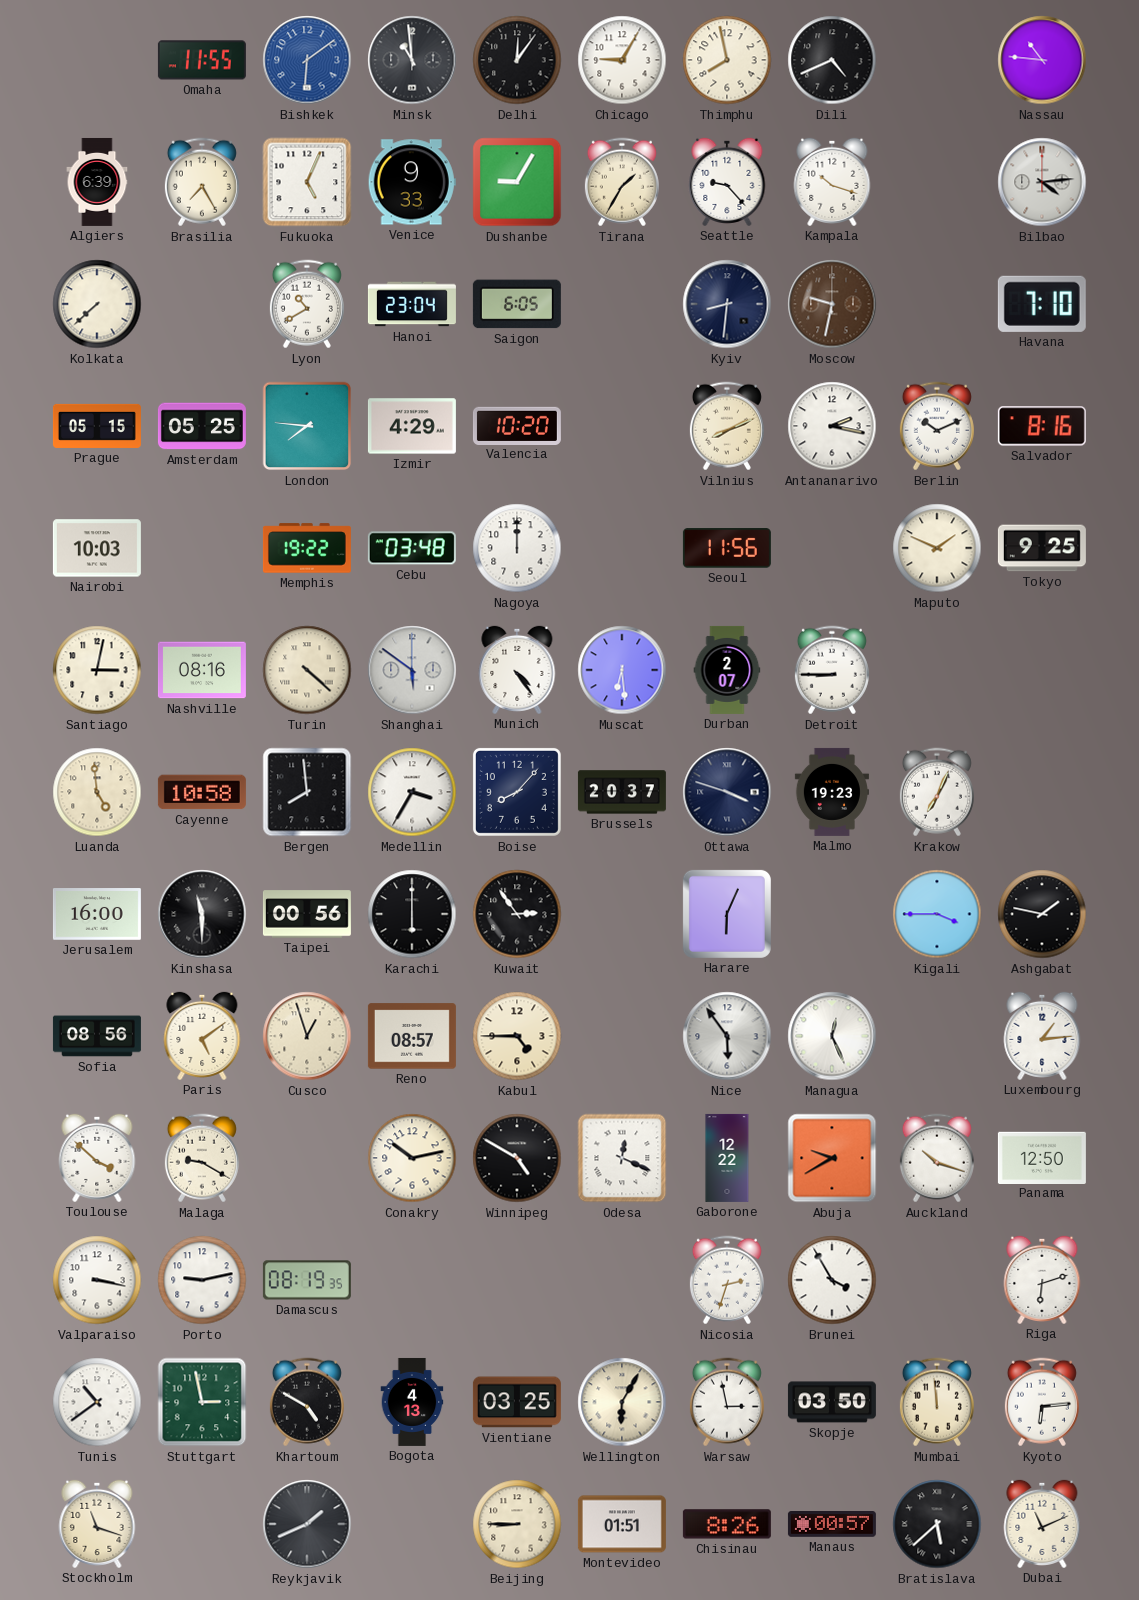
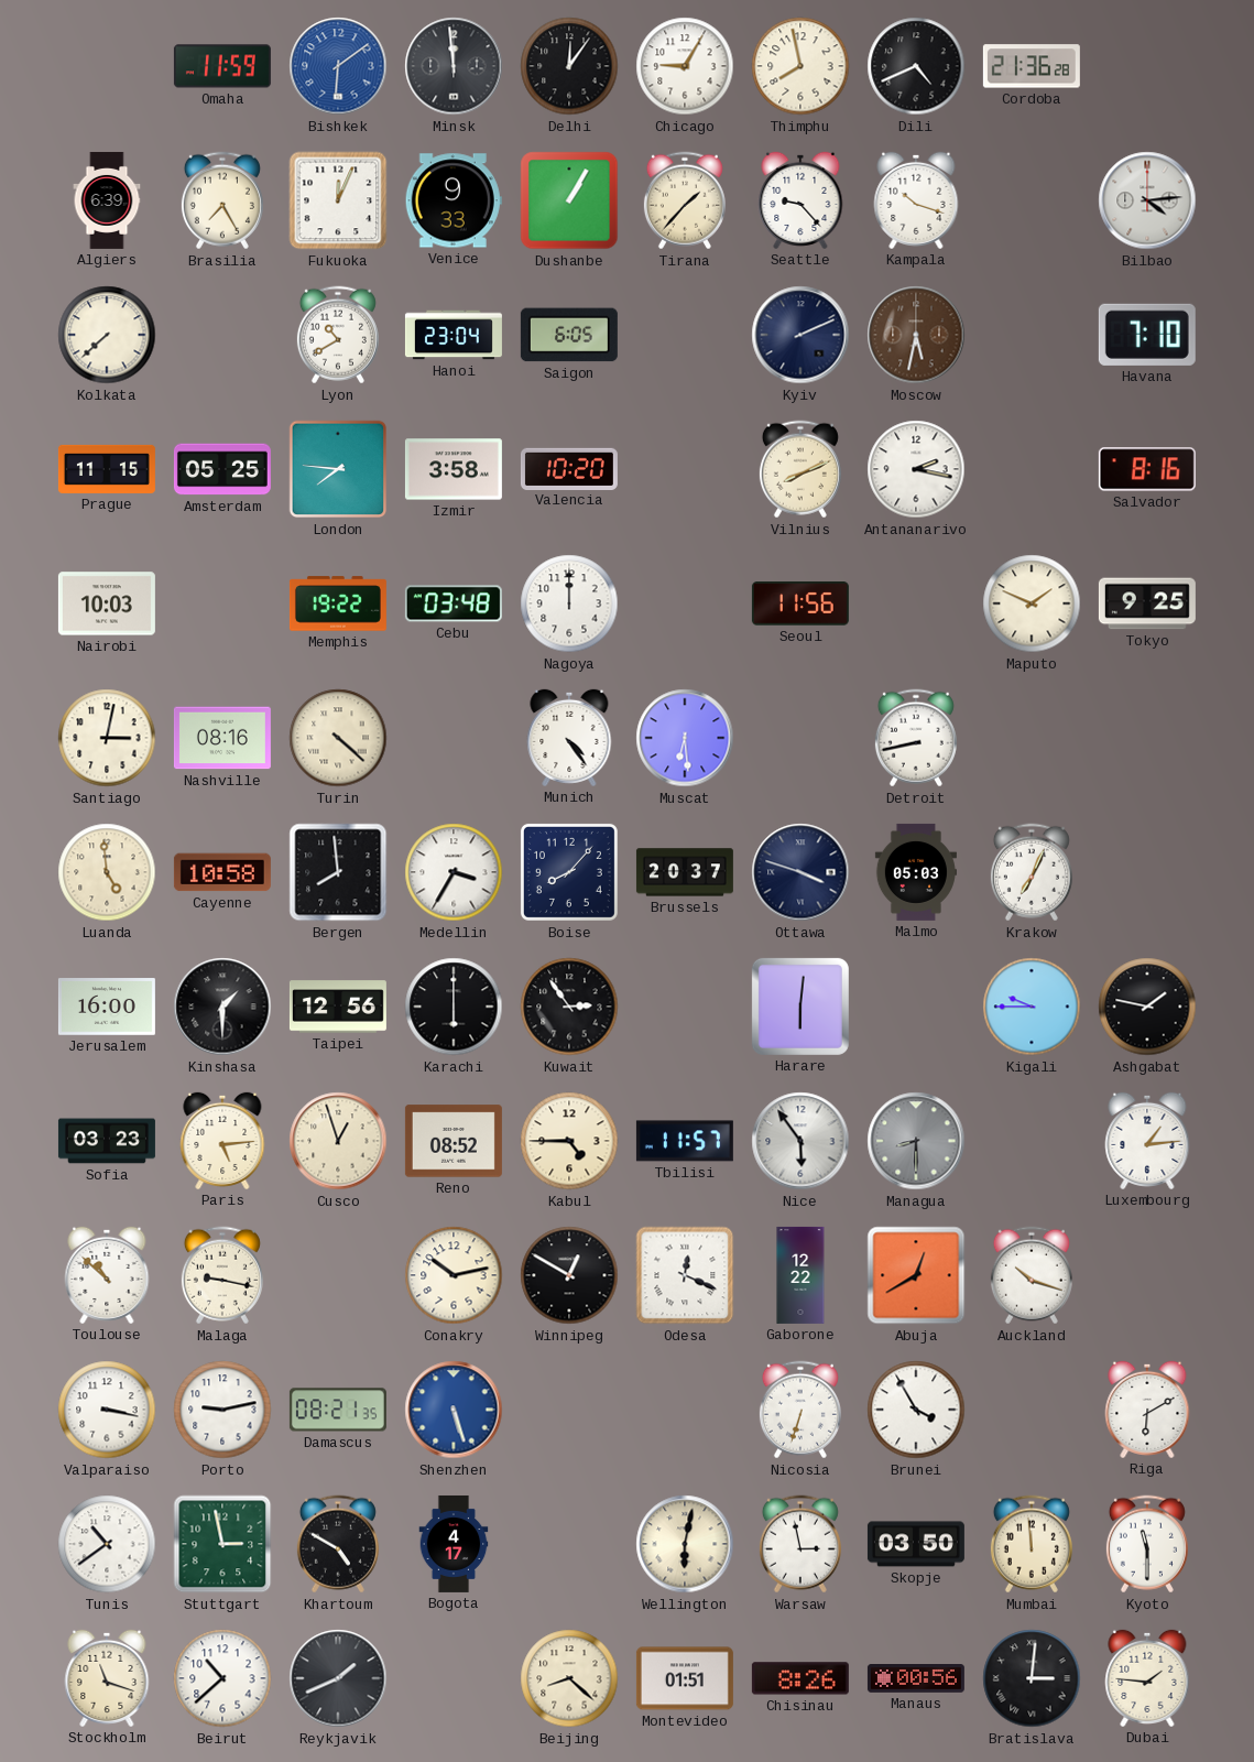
Omaha: 11:55 -> 11:59
Minsk: 10:59 -> 11:59
Cordoba: none -> 21:36
Nassau: 10:46 -> none
Fukuoka: 5:04 -> 12:04
Dushanbe: 9:05 -> 1:05
Tirana: 1:35 -> 1:37
Kyiv: 8:31 -> 2:11
Moscow: 9:32 -> 5:32
Prague: 05:15 -> 11:15
Izmir: 4:29 -> 3:58
Berlin: 10:11 -> none
Shanghai: 5:51 -> none
Durban: 2:07 -> none
Detroit: 8:45 -> 8:43
Malmo: 19:23 -> 05:03
Kinshasa: 11:30 -> 1:30
Taipei: 00:56 -> 12:56
Harare: 6:04 -> 6:01
Kigali: 3:45 -> 9:45
Sofia: 08:56 -> 03:23
Paris: 5:09 -> 5:14
Reno: 08:57 -> 08:52
Tbilisi: none -> 11:57
Managua: 12:26 -> 8:30
Managua dial: white -> grey
Toulouse: 3:52 -> 10:52
Malaga: 9:20 -> 9:17
Winnipeg: 4:50 -> 12:50
Abuja: 9:40 -> 12:40
Panama: 12:50 -> none
Damascus: 08:19 -> 08:21
Shenzhen: none -> 5:27
Nicosia: 2:33 -> 6:33
Riga: 6:12 -> 6:10
Bogota: 4:13 -> 4:17
Vientiane: 03:25 -> none
Wellington: 6:05 -> 6:02
Kyoto: 6:14 -> 11:30
Beirut: none -> 10:38
Beijing: 8:45 -> 8:22
Manaus: 00:57 -> 00:56
Bratislava: 5:38 -> 3:01
Dubai: 11:11 -> 1:46
